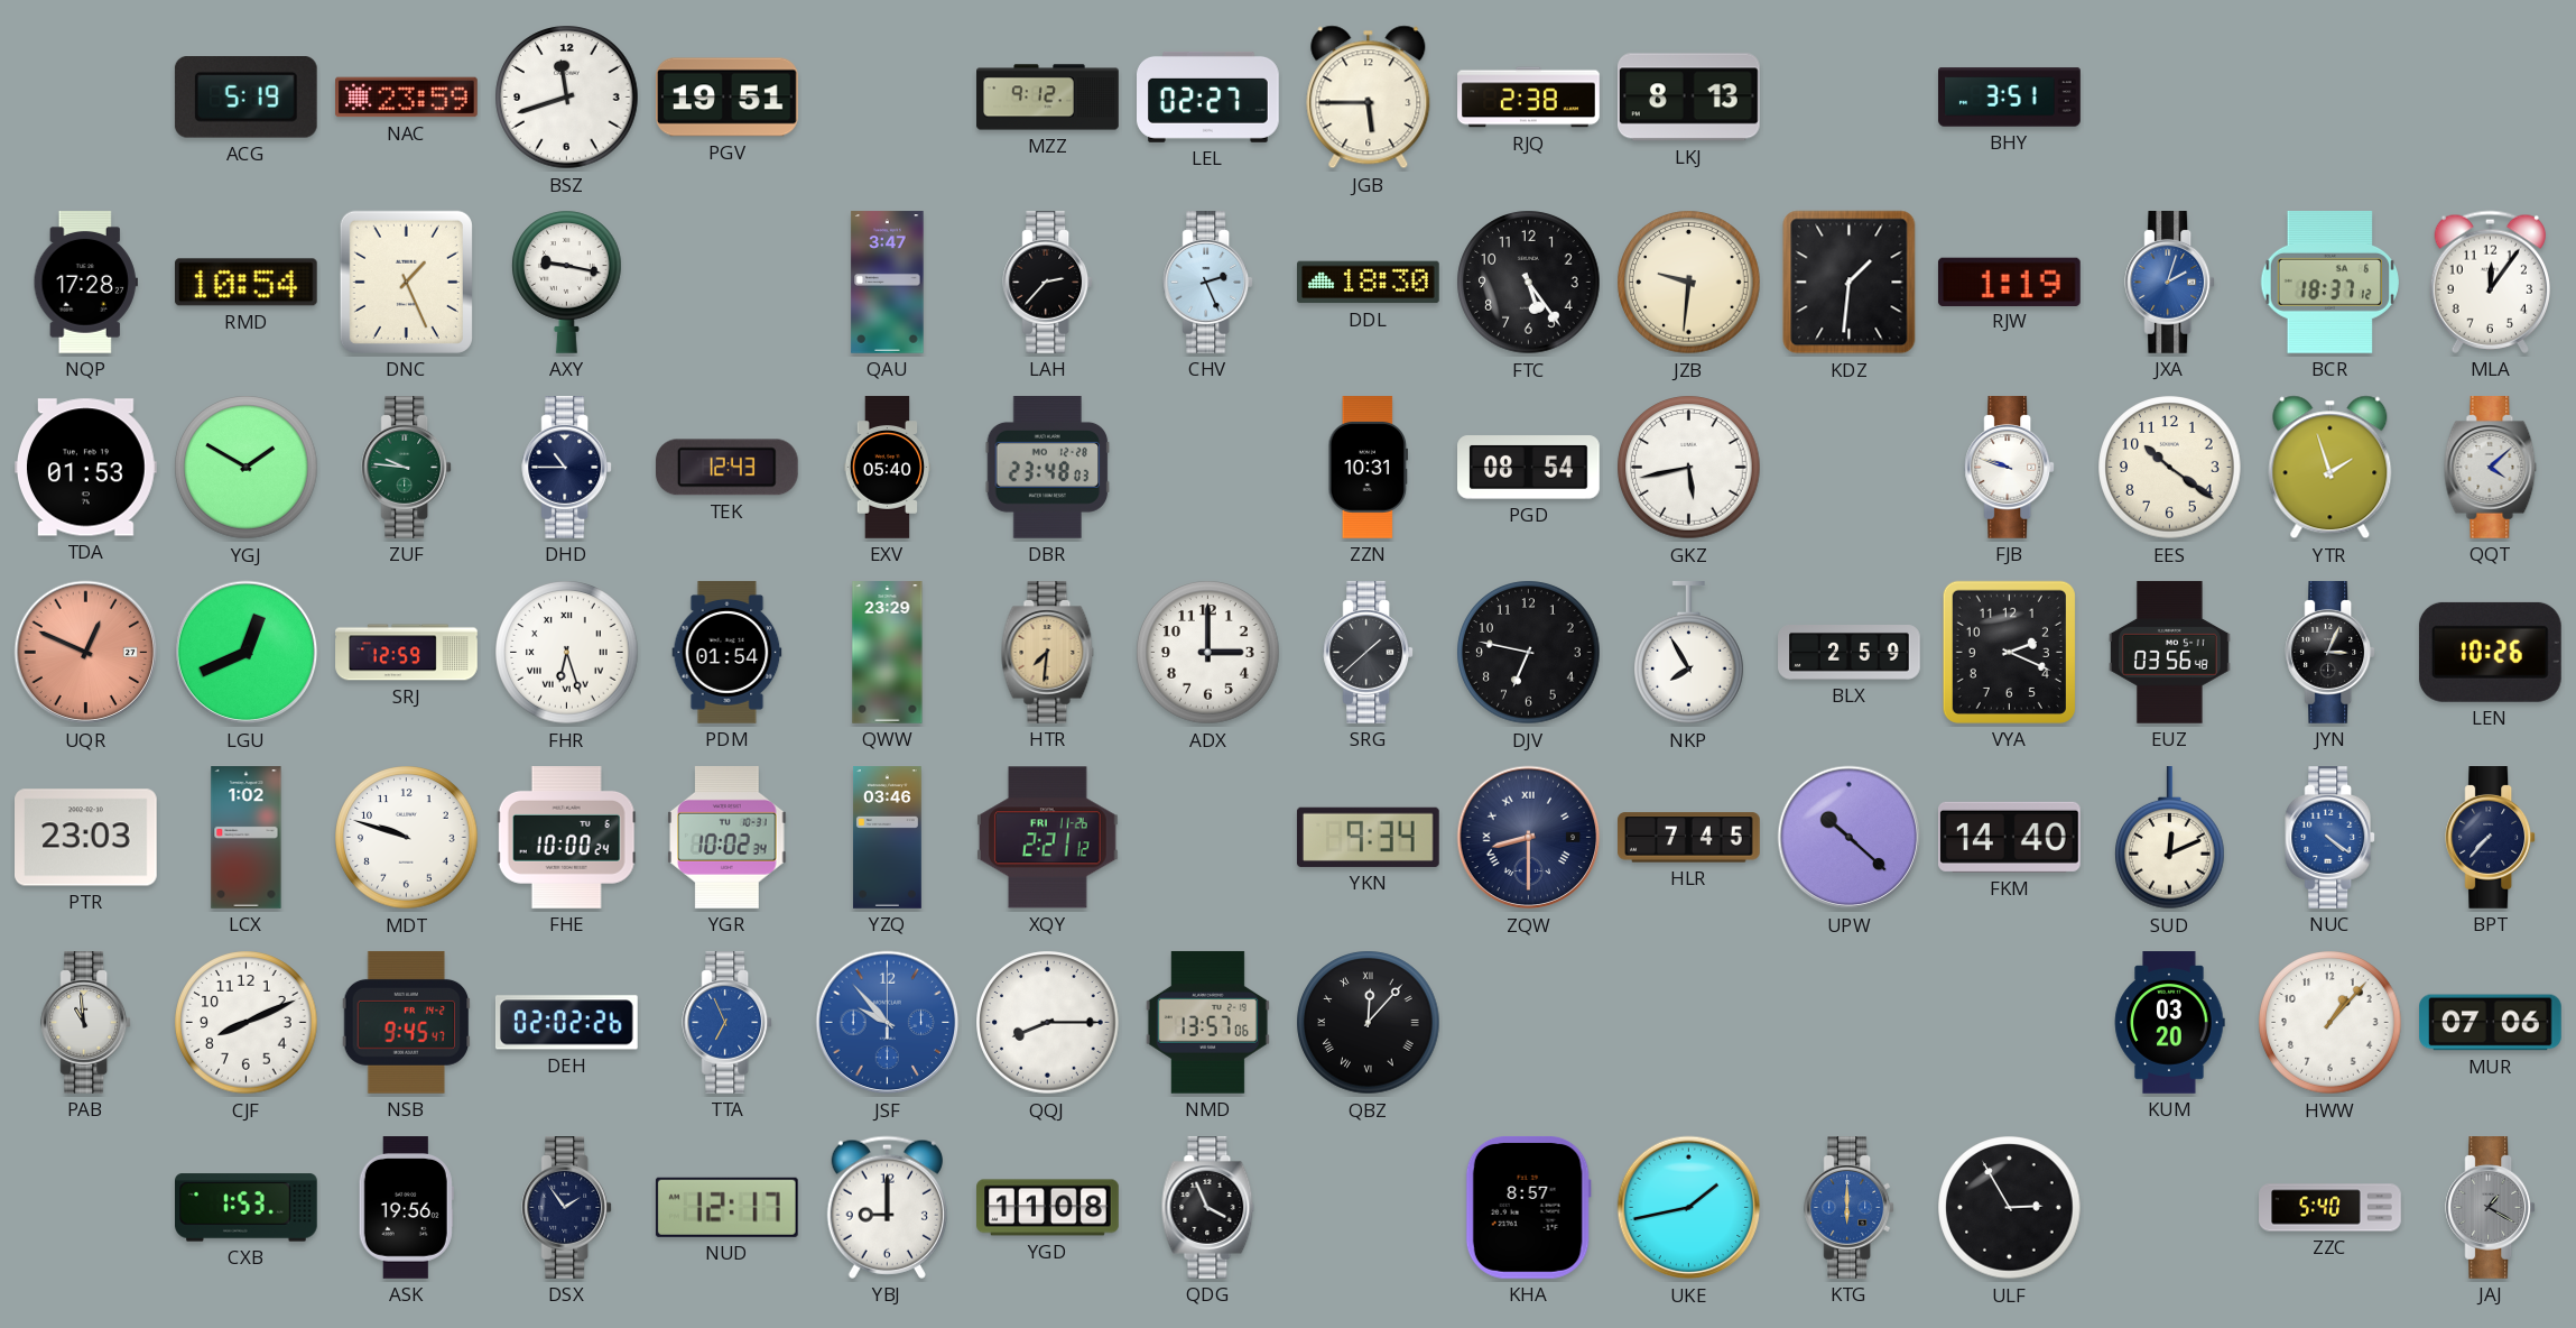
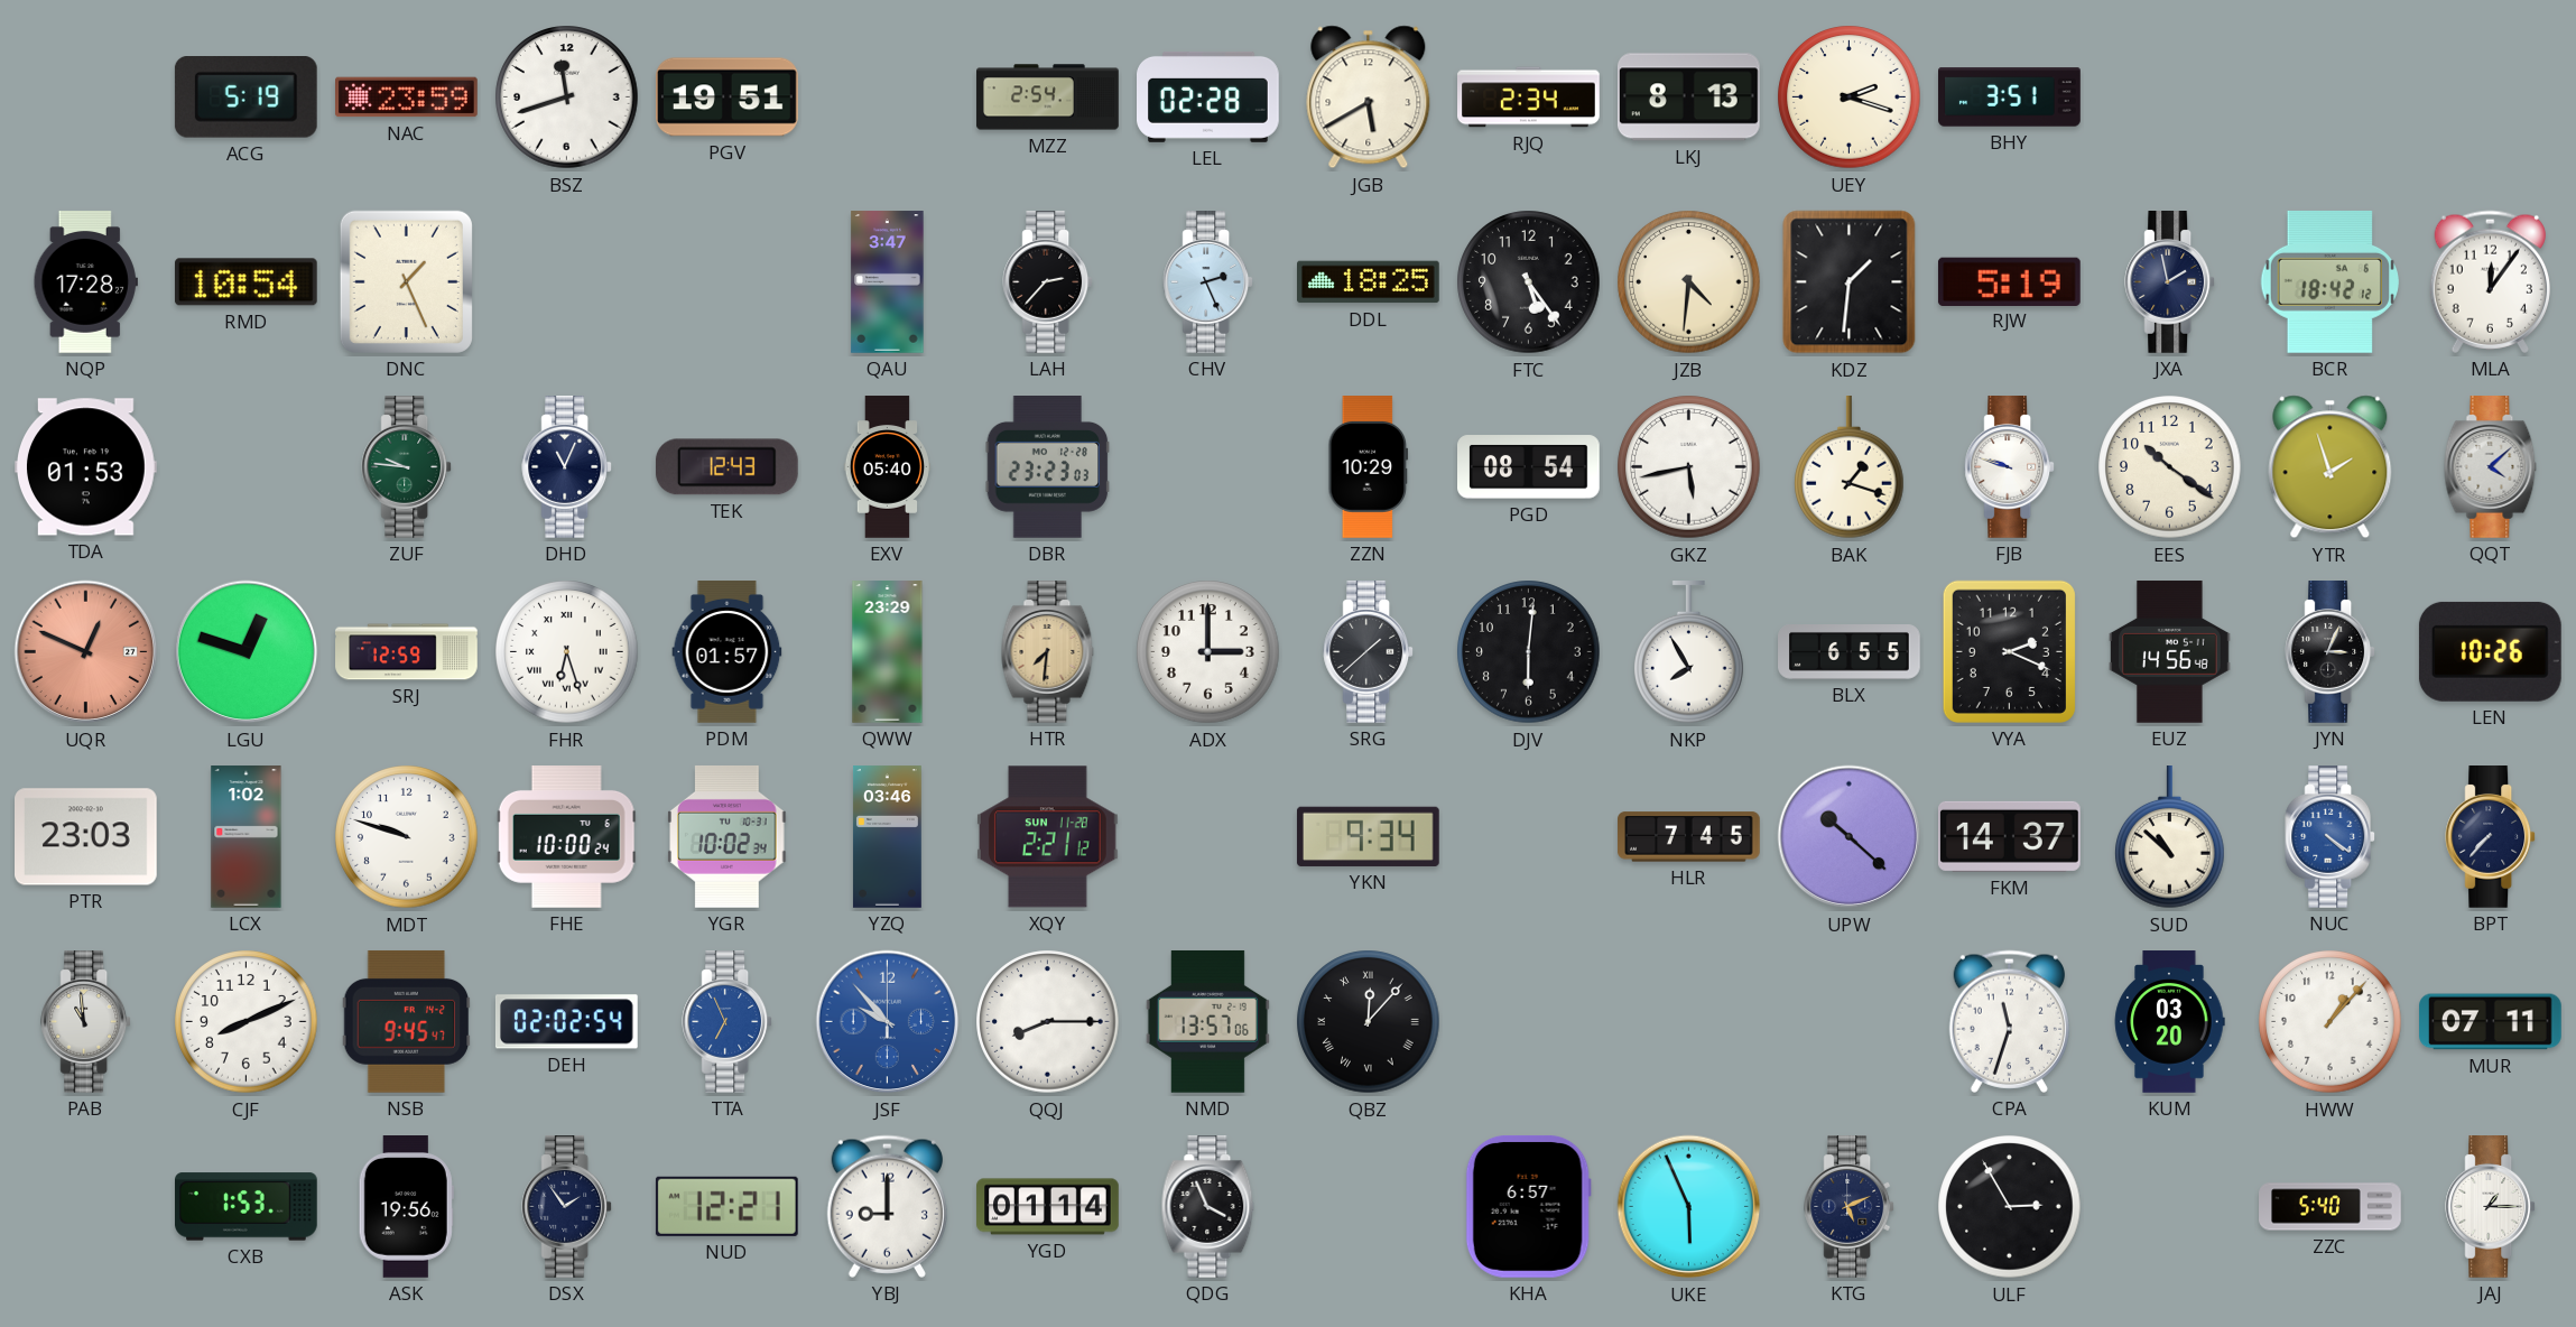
MZZ: 9:12 -> 2:54
LEL: 02:27 -> 02:28
JGB: 5:45 -> 5:40
RJQ: 2:38 -> 2:34
UEY: none -> 2:18
AXY: 9:17 -> none
DDL: 18:30 -> 18:25
JZB: 9:31 -> 4:31
RJW: 1:19 -> 5:19
JXA: 2:03 -> 1:58
JXA dial: blue -> navy
BCR: 18:37 -> 18:42
YGJ: 1:50 -> none
DHD: 10:45 -> 11:04
DBR: 23:48 -> 23:23
ZZN: 10:31 -> 10:29
BAK: none -> 1:18
LGU: 12:41 -> 12:48
PDM: 01:54 -> 01:57
DJV: 6:47 -> 6:01
BLX: 2:59 -> 6:55
EUZ: 03:56 -> 14:56
XQY date: FRI 11-26 -> SUN 11-28
ZQW: 8:30 -> none
FKM: 14:40 -> 14:37
SUD: 12:11 -> 10:52
DEH: 02:02:26 -> 02:02:54
CPA: none -> 11:33
MUR: 07:06 -> 07:11
NUD: 12:17 -> 12:21
YGD: 11:08 -> 01:14
KHA: 8:57 -> 6:57
UKE: 1:43 -> 5:56
KTG: 6:00 -> 5:11
KTG dial: blue -> navy
JAJ: 1:20 -> 1:15
JAJ dial: grey -> white
